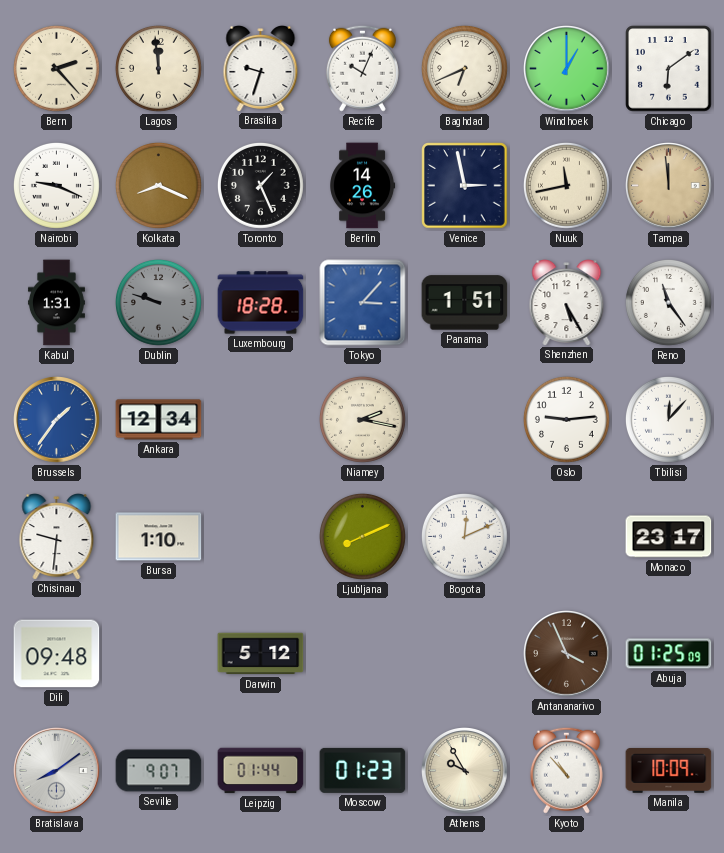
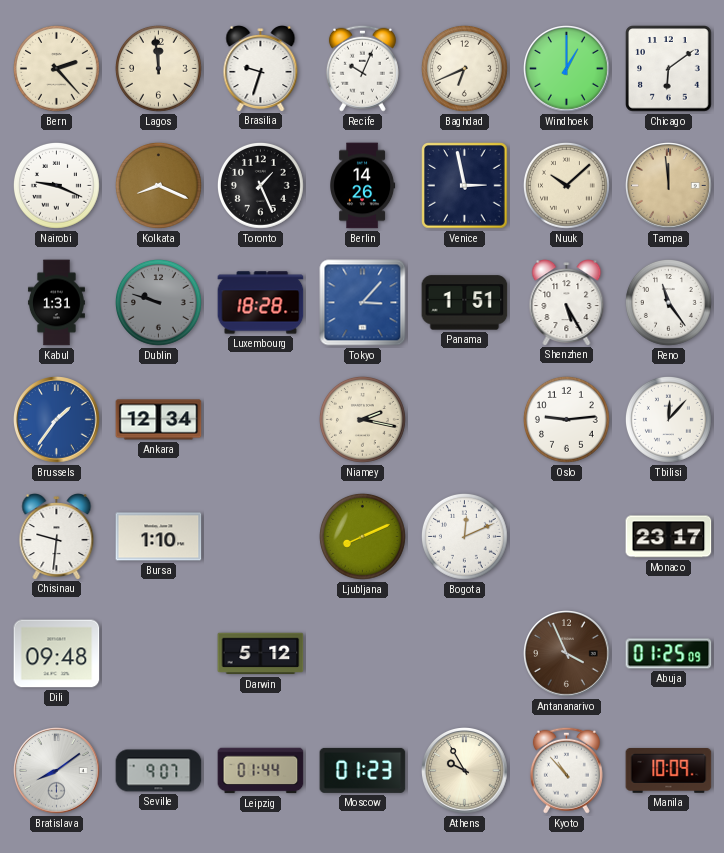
Nuuk: 11:43 -> 10:08
